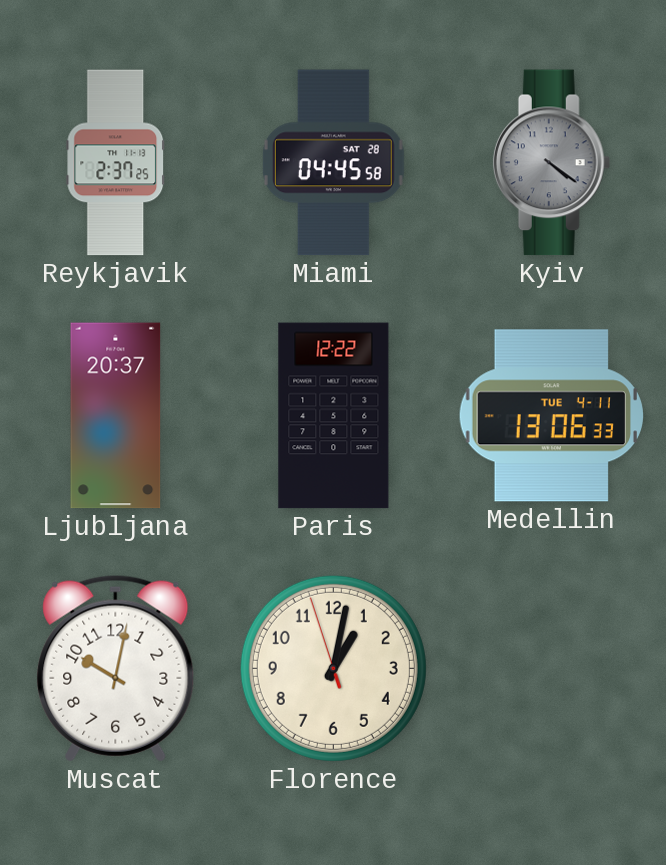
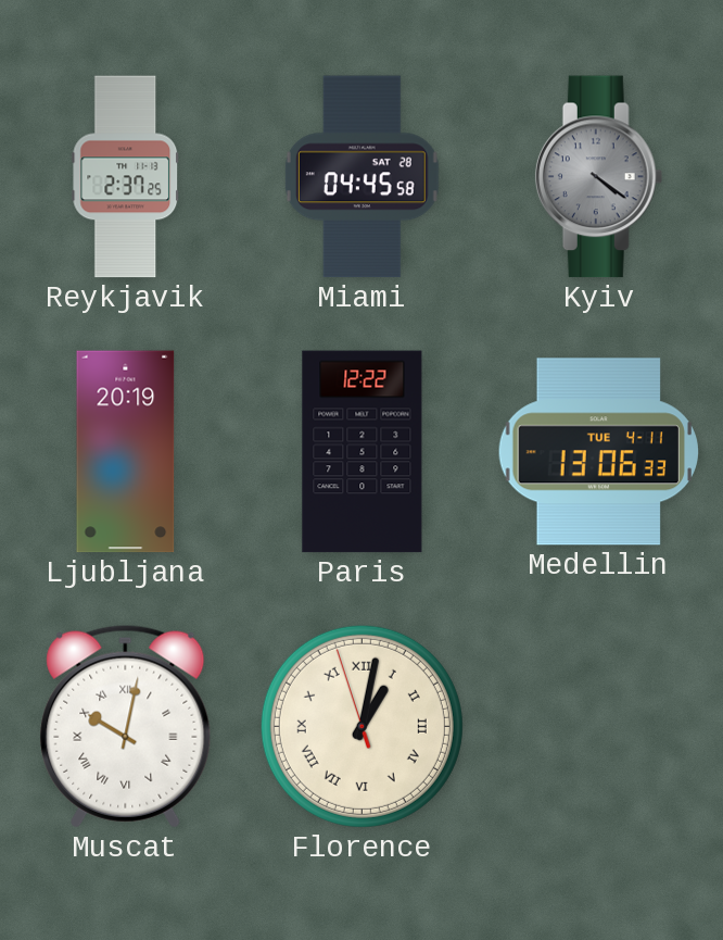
Ljubljana: 20:37 -> 20:19
Muscat numerals: Arabic -> Roman
Florence numerals: Arabic -> Roman
